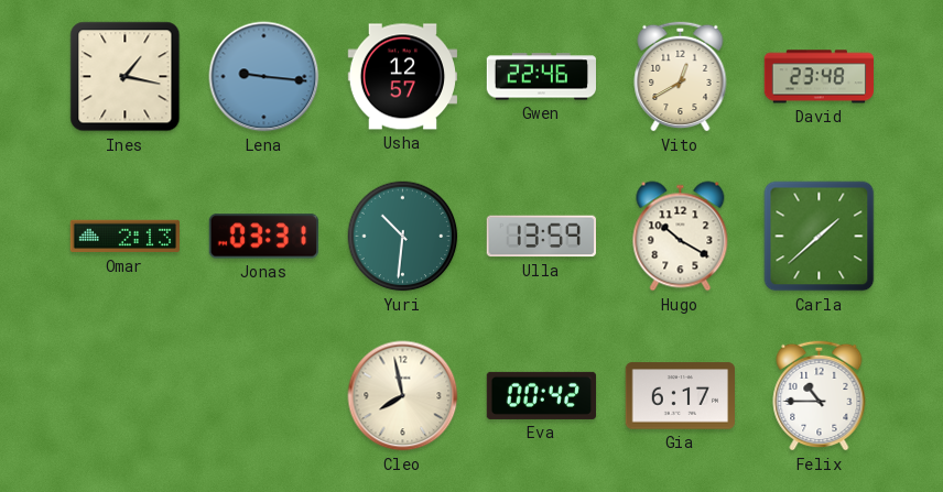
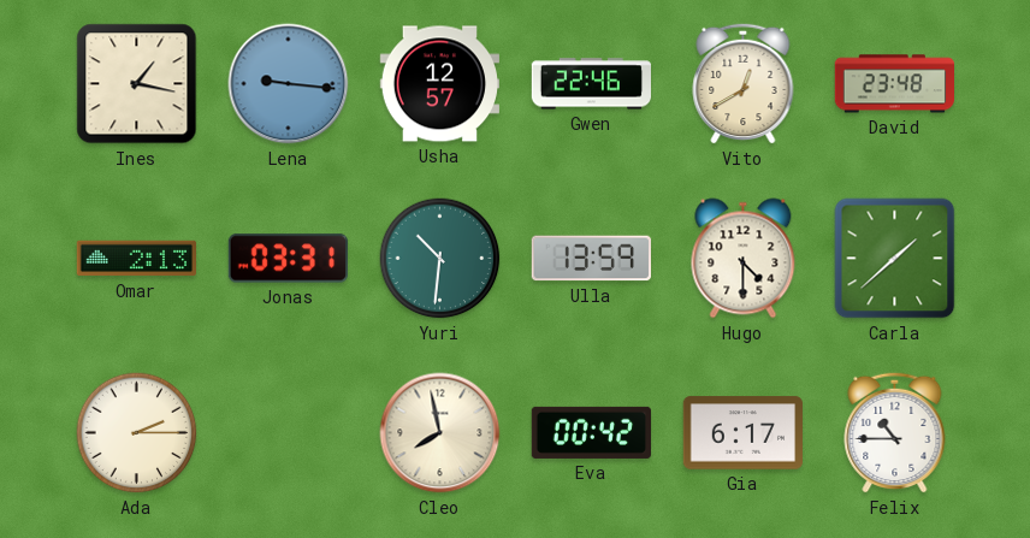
Hugo: 10:20 -> 4:30
Ada: none -> 2:15
